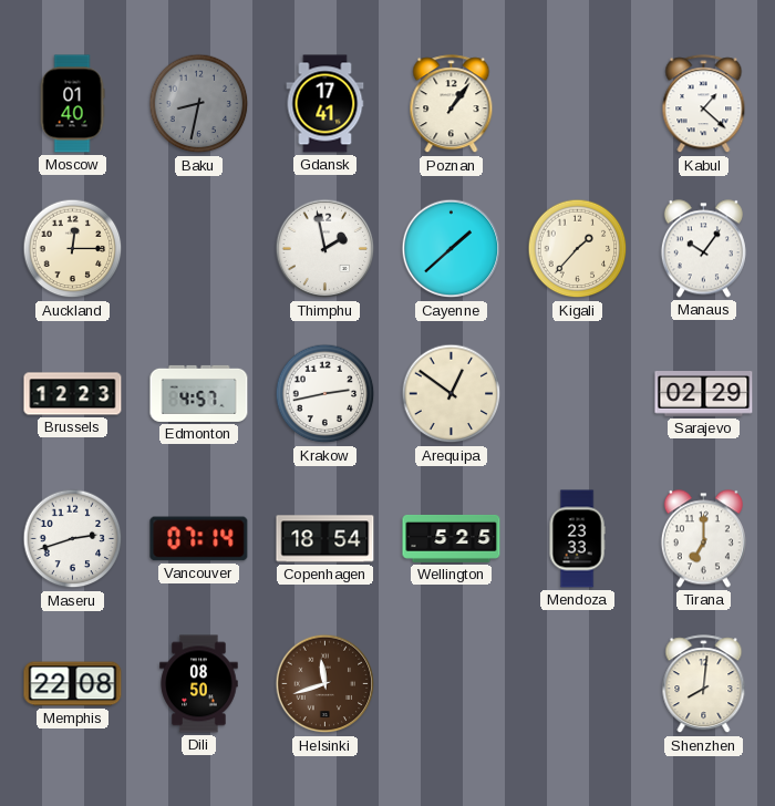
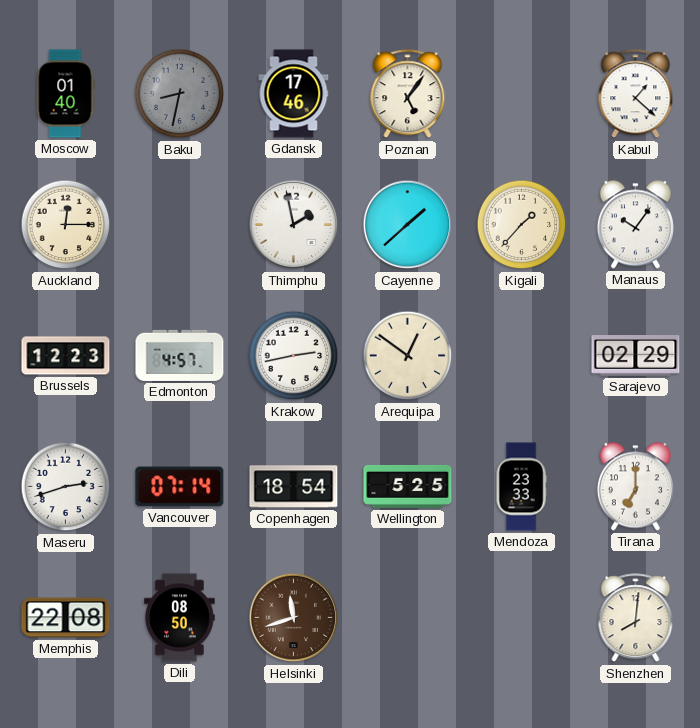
Gdansk: 17:41 -> 17:46
Poznan: 1:06 -> 5:06
